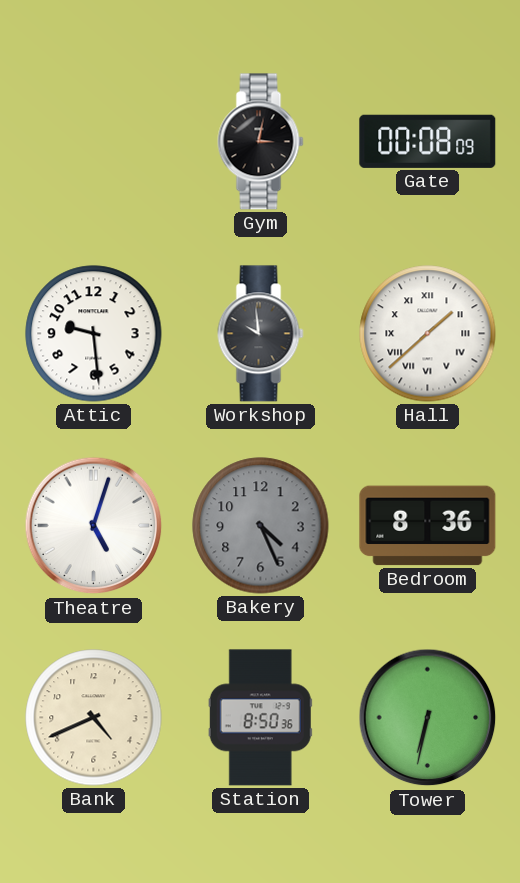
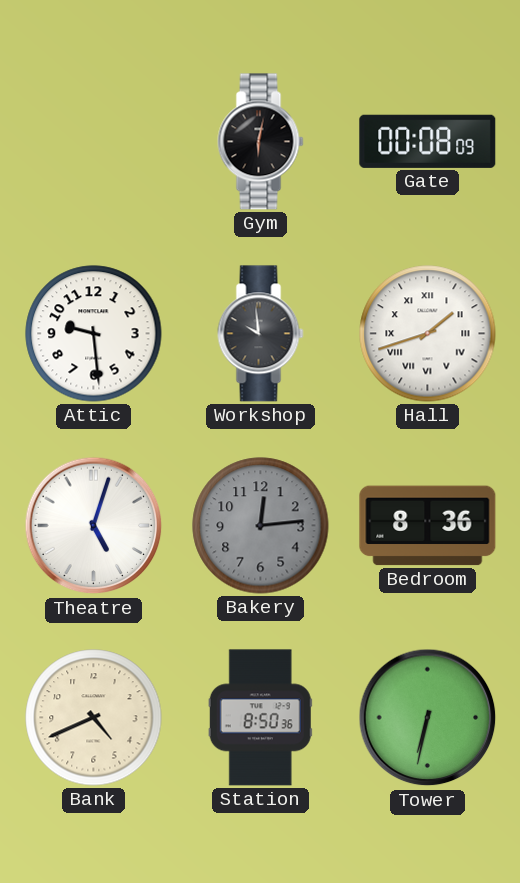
Gym: 3:02 -> 6:02
Hall: 1:38 -> 1:42
Bakery: 4:26 -> 12:14
